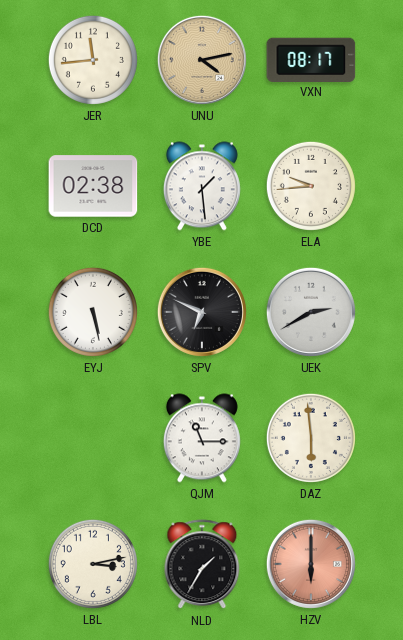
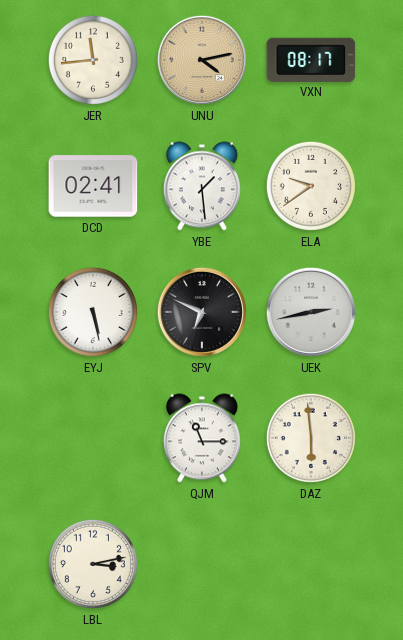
DCD: 02:38 -> 02:41
ELA: 9:44 -> 9:39
UEK: 2:40 -> 2:43
NLD: 1:35 -> none
HZV: 6:00 -> none
